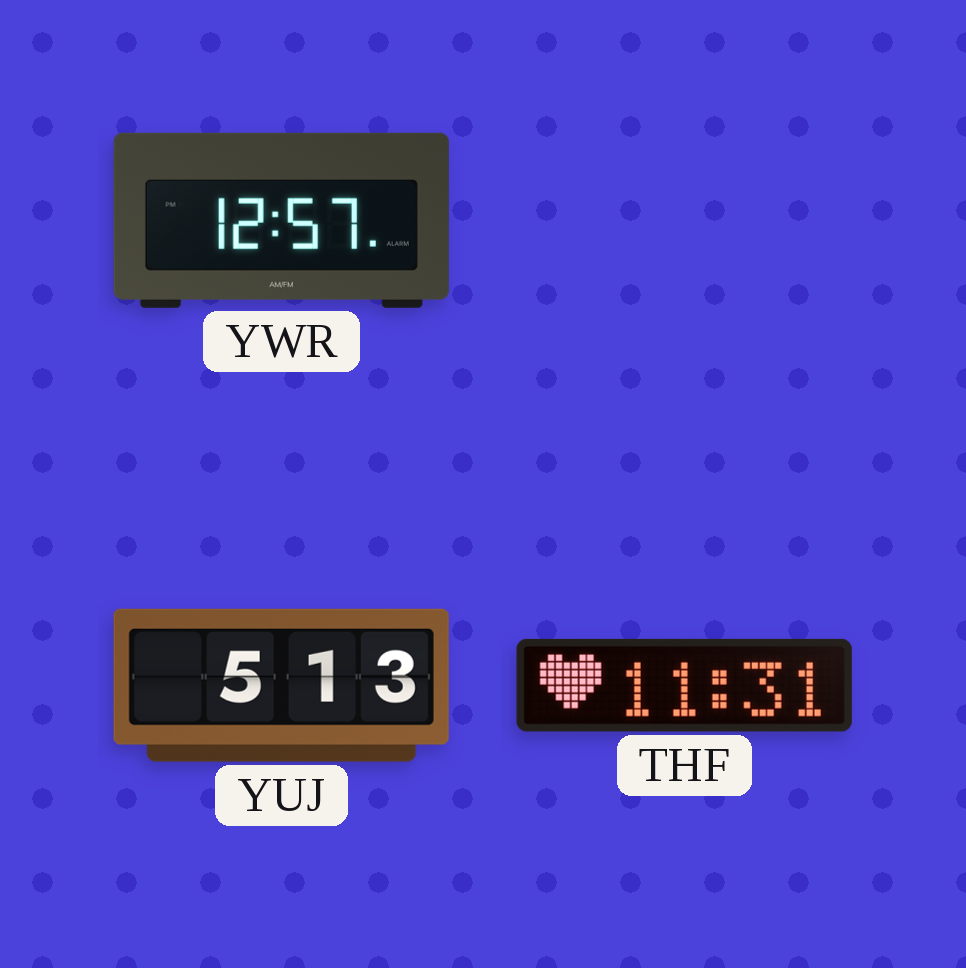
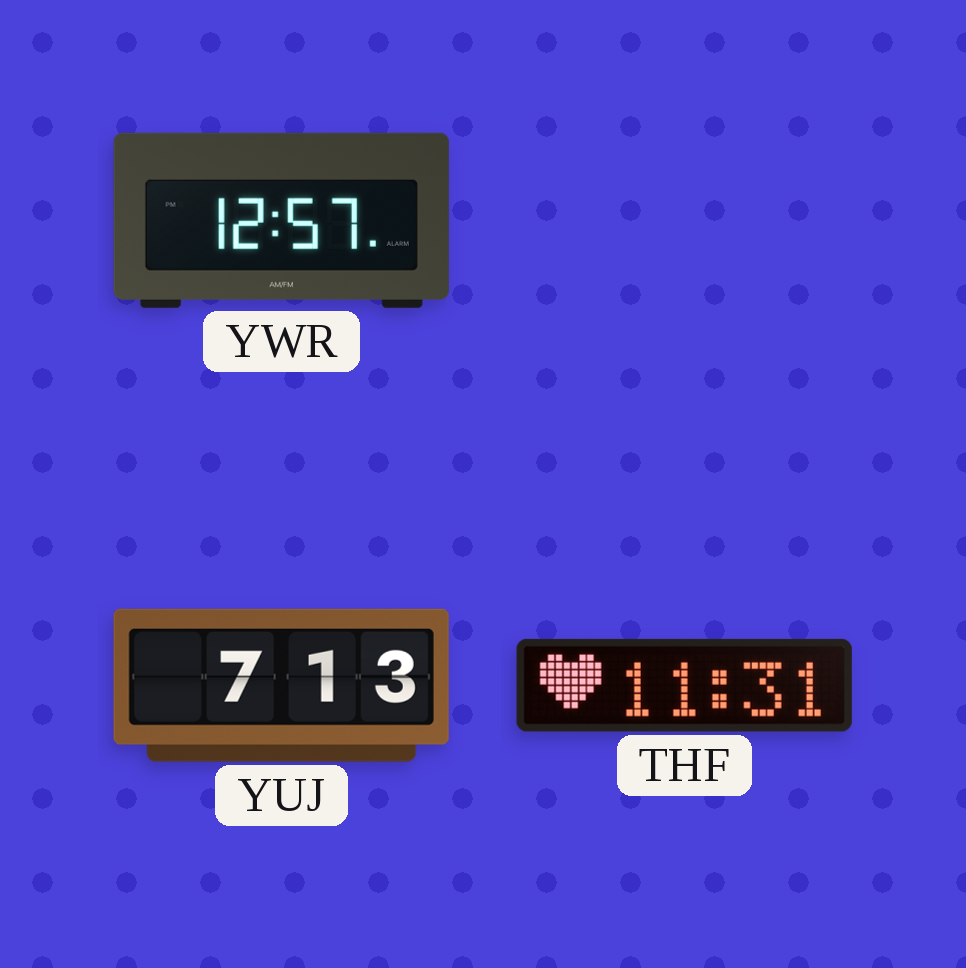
YUJ: 5:13 -> 7:13
